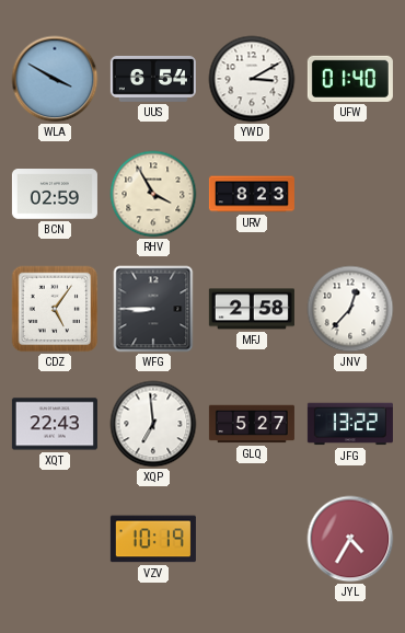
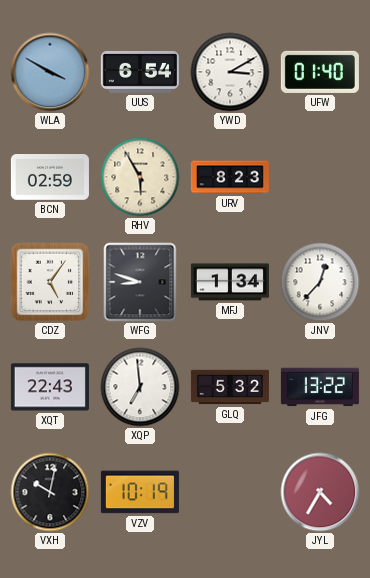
RHV: 3:55 -> 5:55
WFG: 8:45 -> 8:48
MFJ: 2:58 -> 1:34
GLQ: 5:27 -> 5:32
VXH: none -> 10:02
